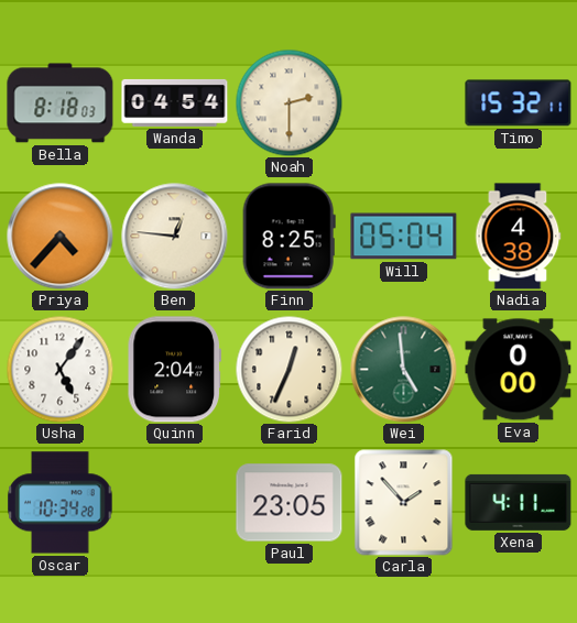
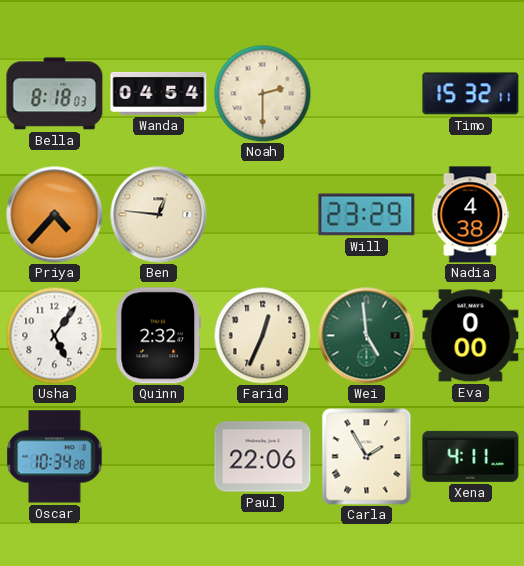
Finn: 8:25 -> none
Will: 05:04 -> 23:29
Quinn: 2:04 -> 2:32
Paul: 23:05 -> 22:06
Carla: 1:53 -> 1:55
